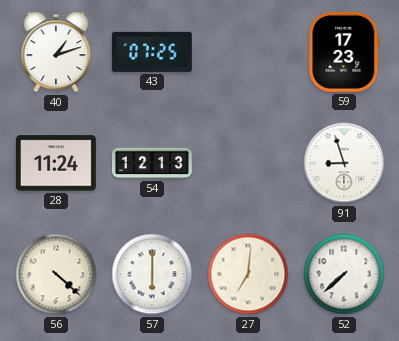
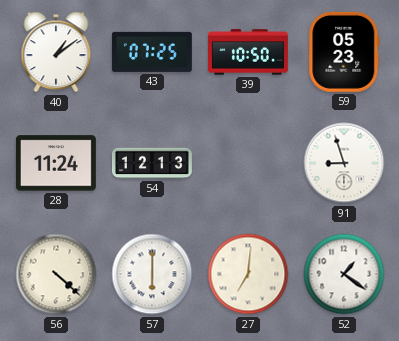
40: 1:12 -> 1:09
39: none -> 10:50
59: 17:23 -> 05:23
52: 7:38 -> 1:21
